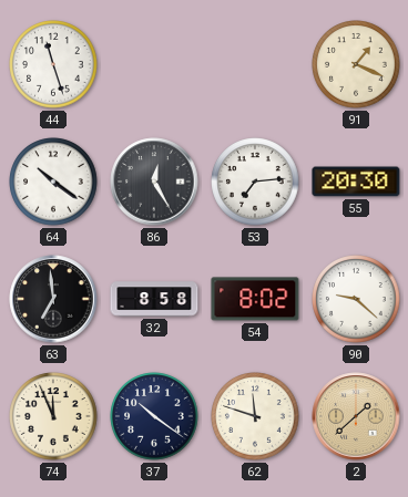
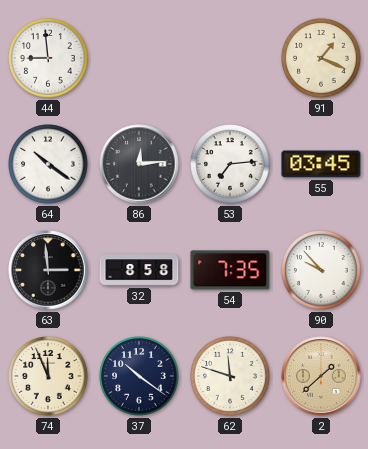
44: 11:27 -> 8:59
86: 12:25 -> 12:14
55: 20:30 -> 03:45
63: 6:59 -> 2:59
54: 8:02 -> 7:35
90: 9:22 -> 9:53
